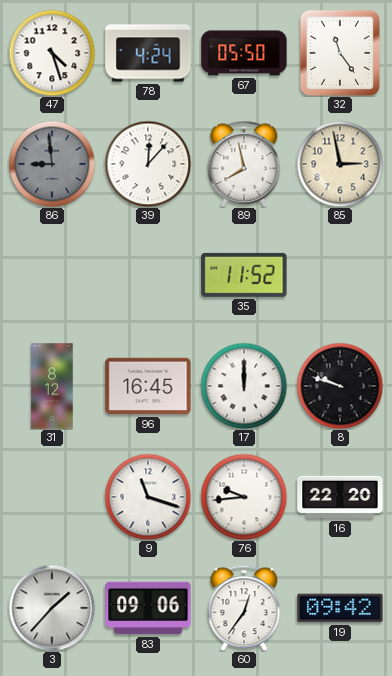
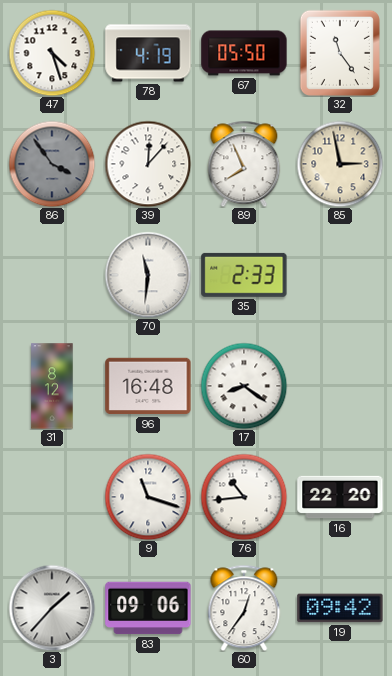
78: 4:24 -> 4:19
86: 8:59 -> 3:54
89: 7:58 -> 7:56
70: none -> 11:31
35: 11:52 -> 2:33
96: 16:45 -> 16:48
17: 12:00 -> 8:21
8: 9:48 -> none
76: 9:44 -> 10:44
